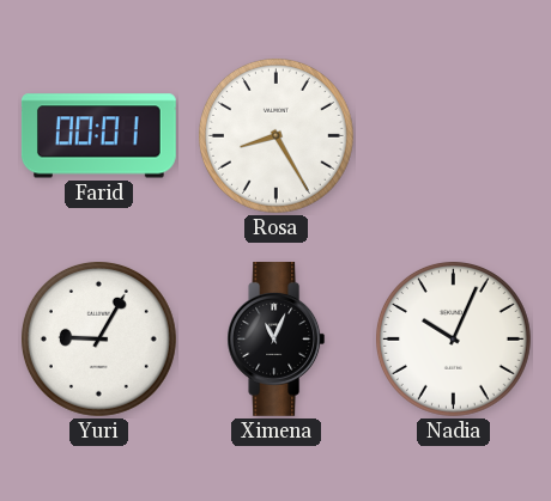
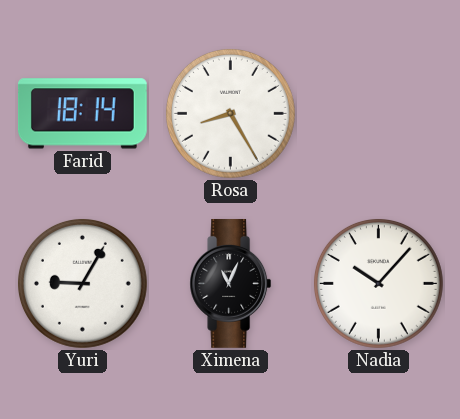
Farid: 00:01 -> 18:14
Nadia: 10:04 -> 10:07
